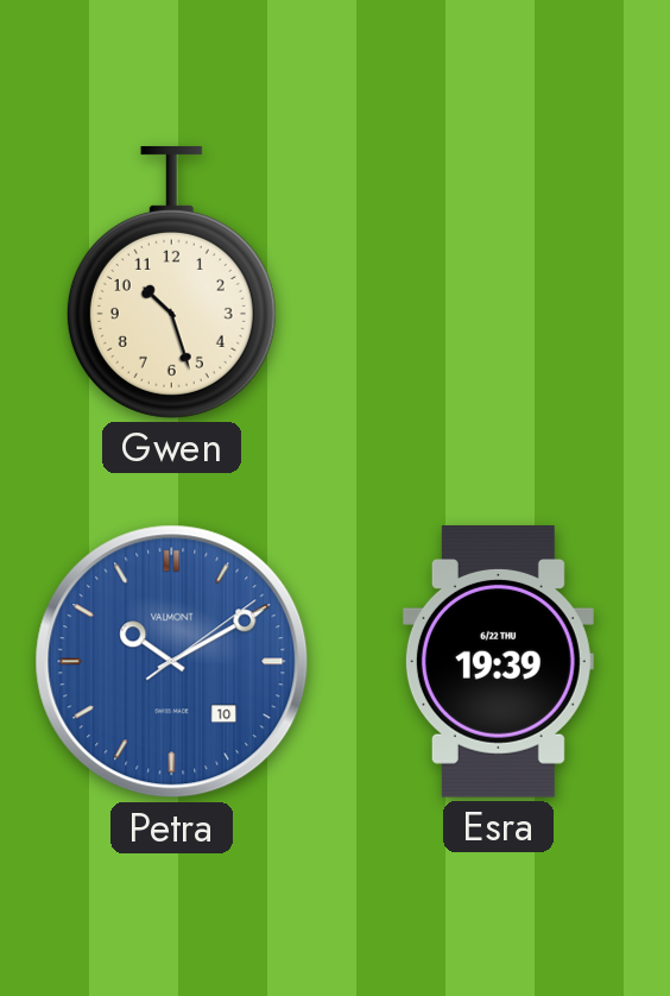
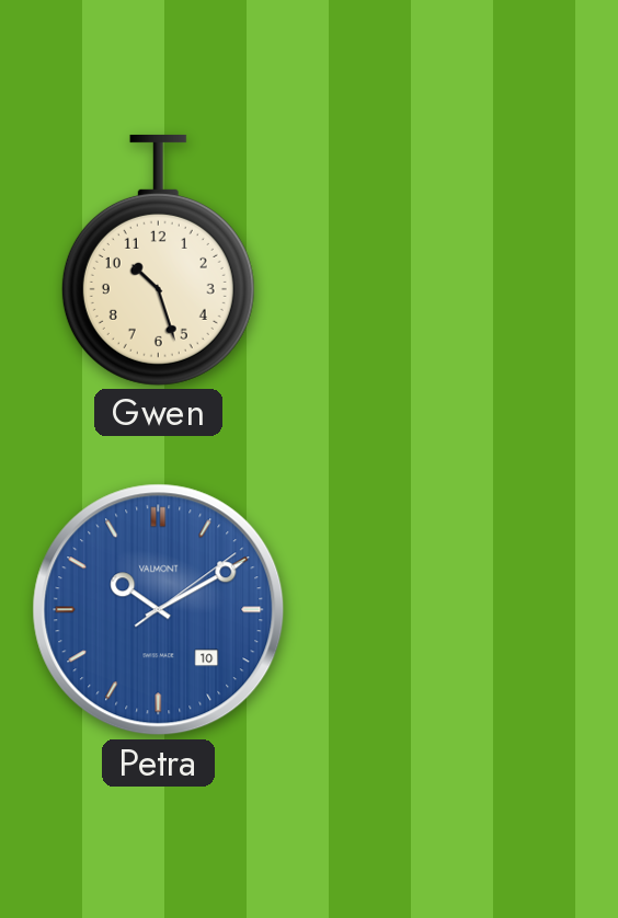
Esra: 19:39 -> none
